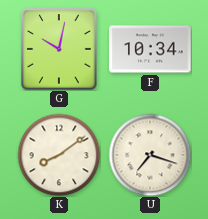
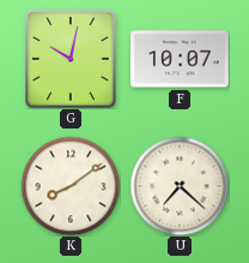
F: 10:34 -> 10:07
U: 7:18 -> 7:22
